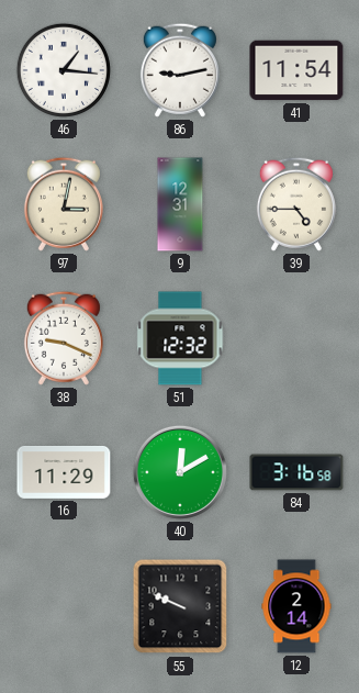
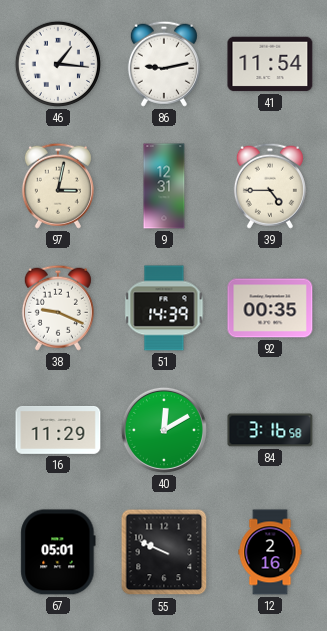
51: 12:32 -> 14:39
92: none -> 00:35
67: none -> 05:01
12: 2:14 -> 2:16
